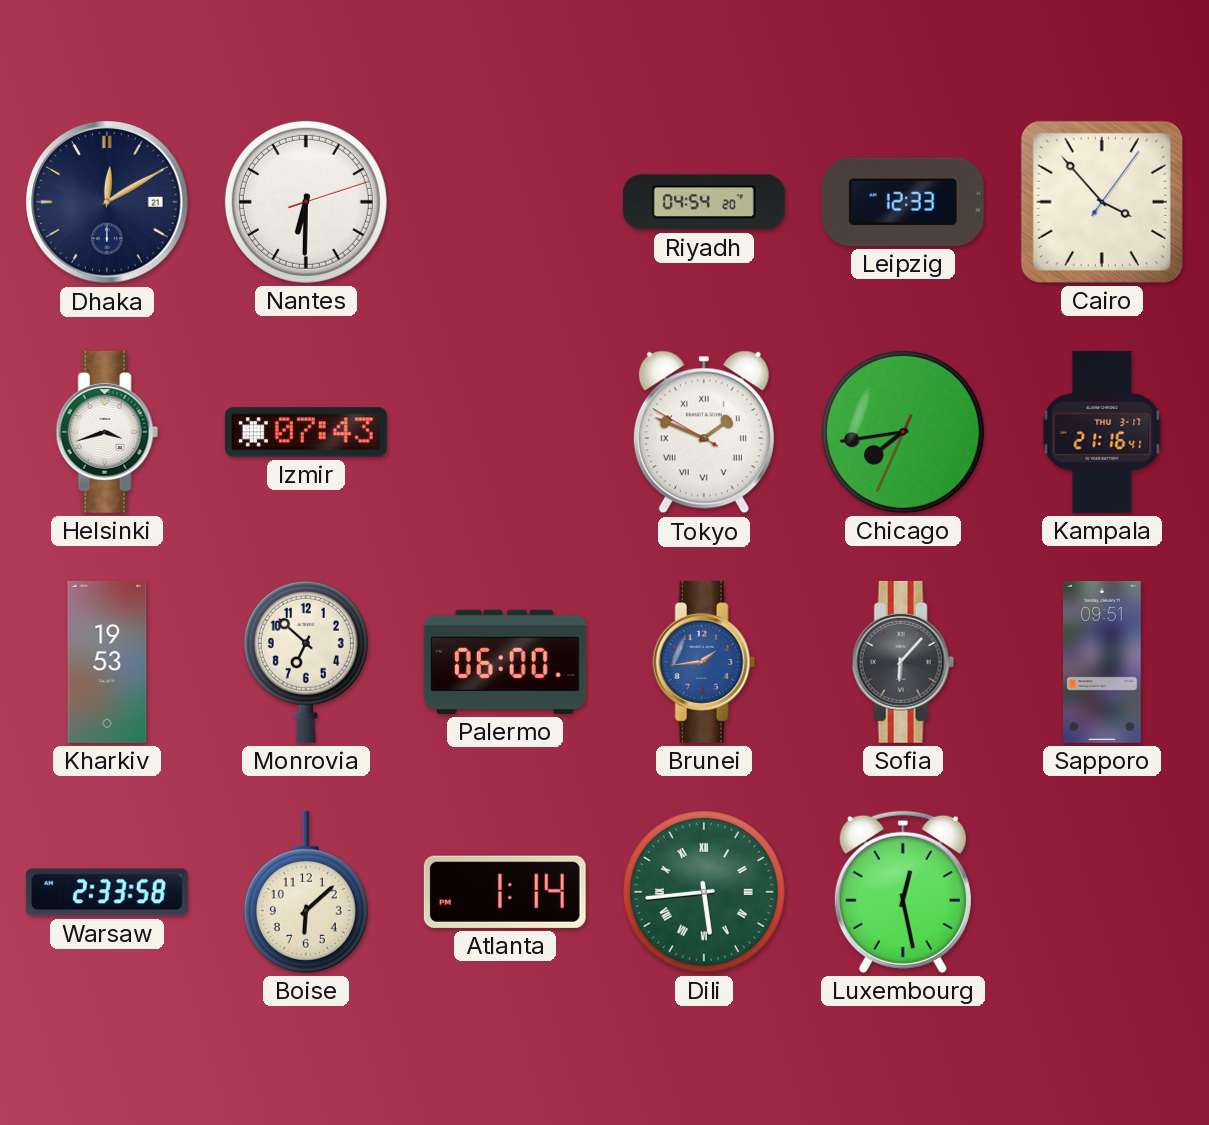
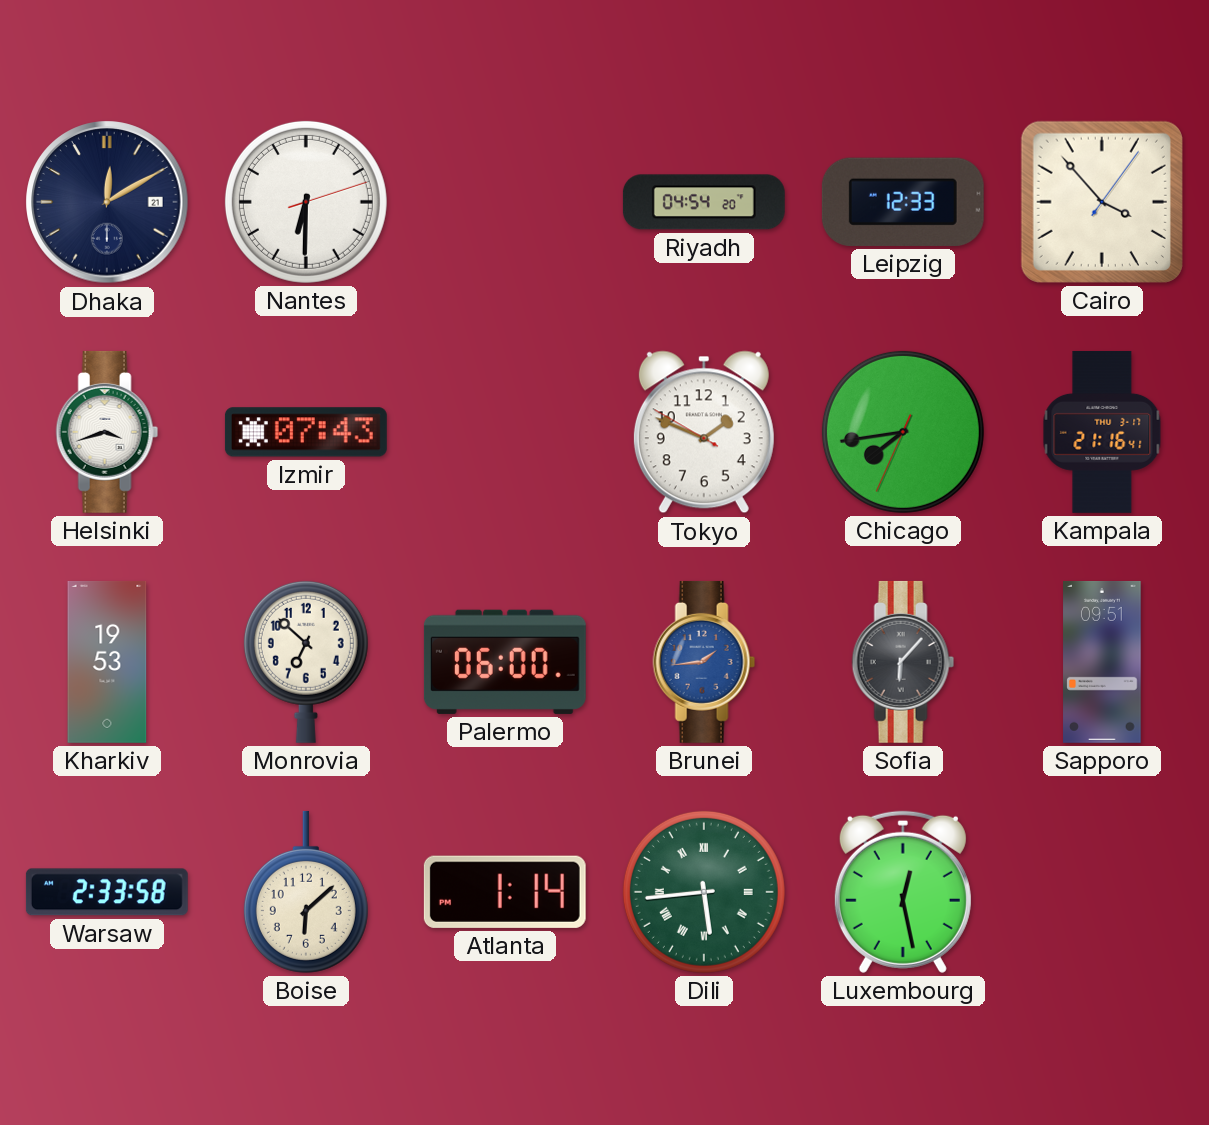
Tokyo numerals: Roman -> Arabic
